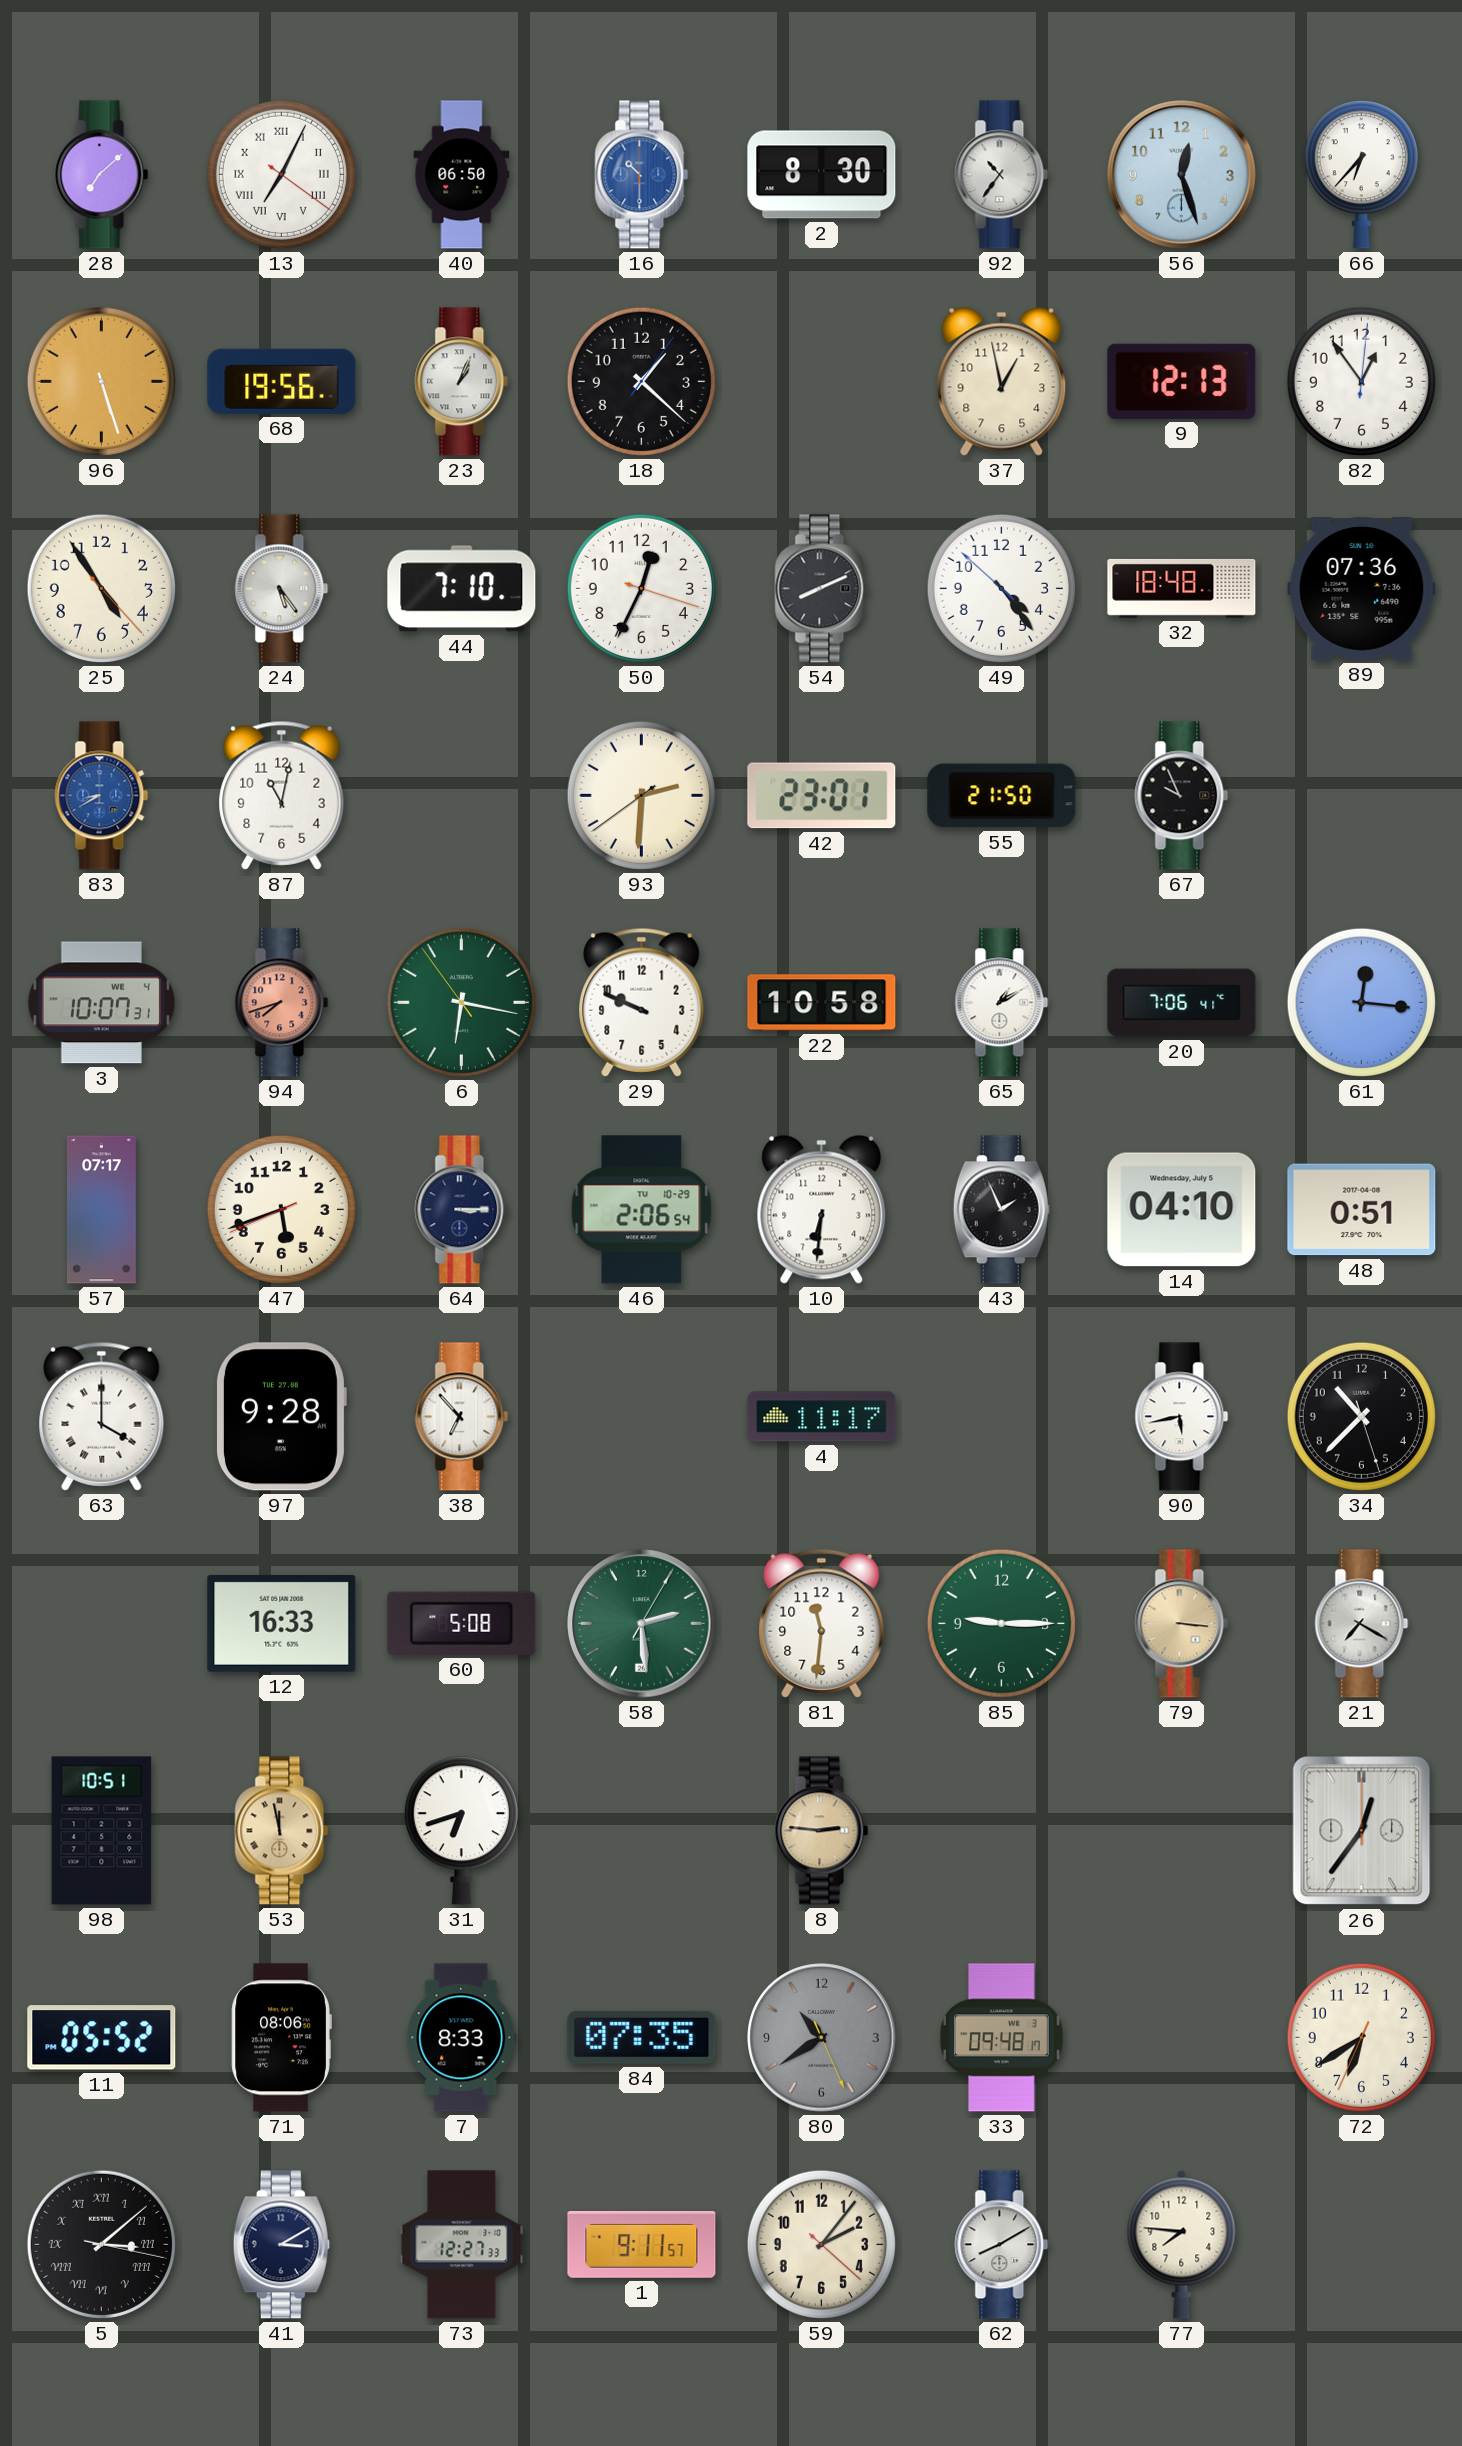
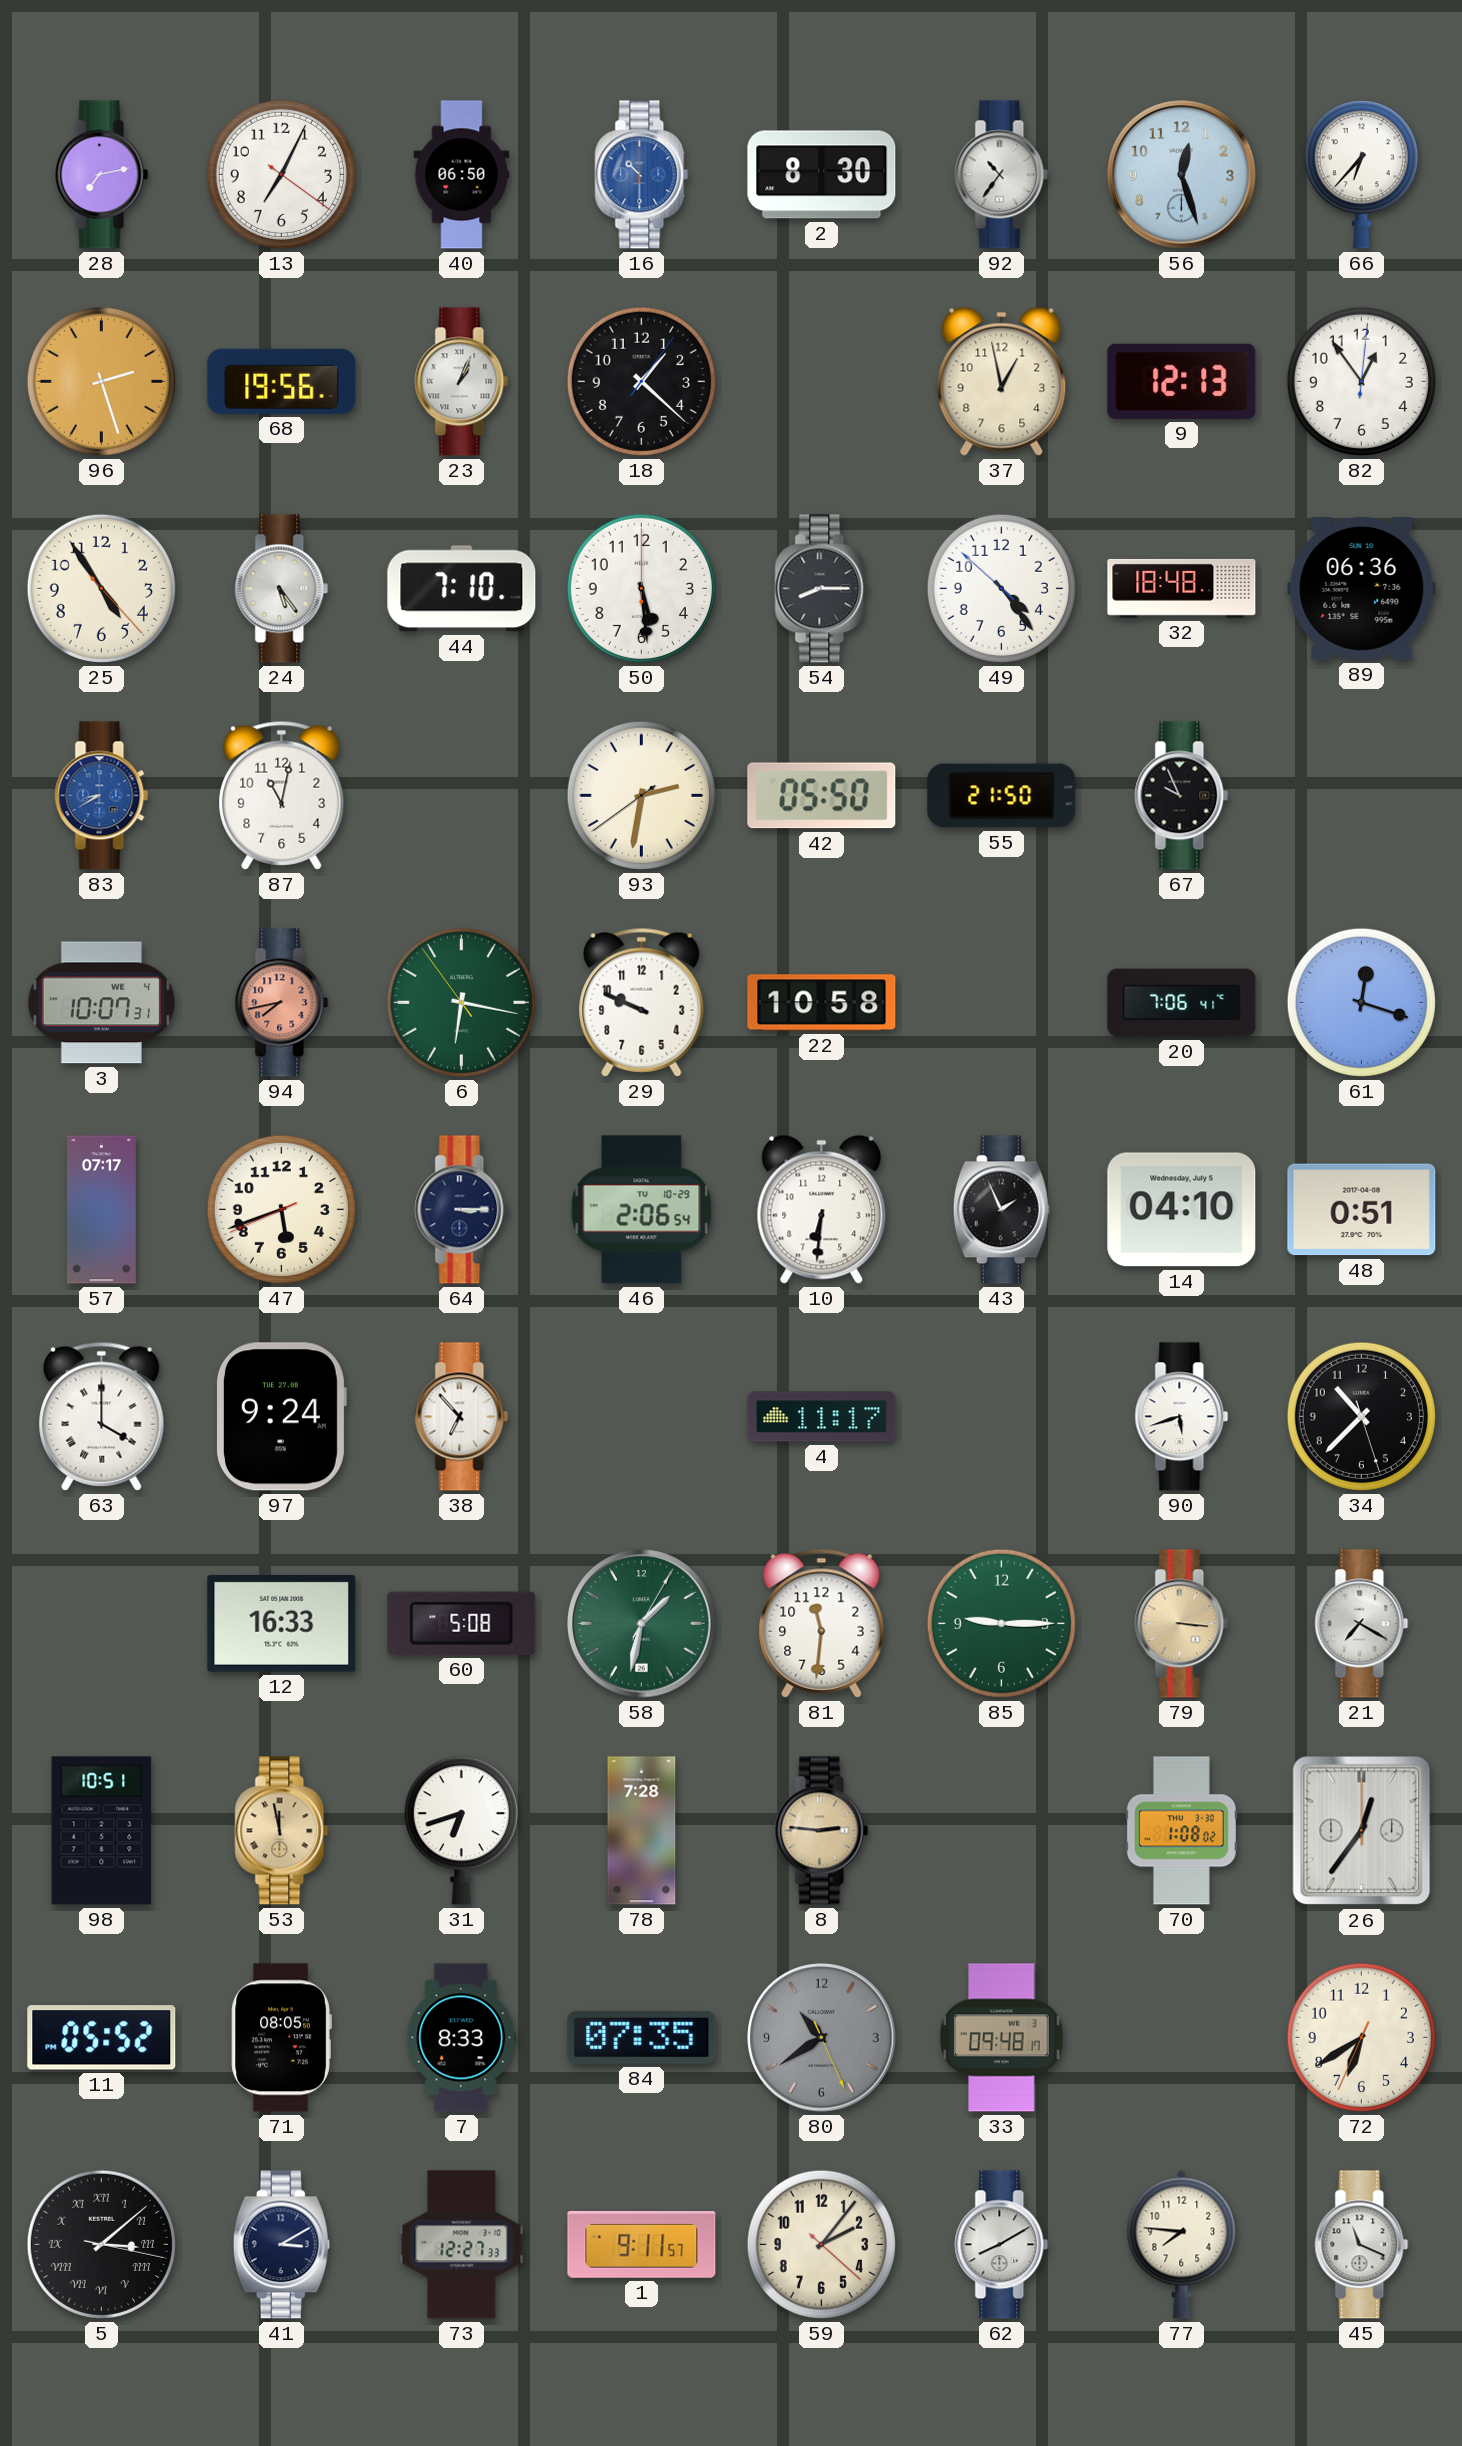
28: 7:08 -> 7:13
13 numerals: Roman -> Arabic
96: 5:27 -> 2:27
50: 12:34 -> 5:29
54: 8:11 -> 8:15
89: 07:36 -> 06:36
93: 2:30 -> 2:31
42: 23:01 -> 05:50
94: 7:42 -> 7:43
65: 1:10 -> none
61: 12:16 -> 12:18
97: 9:28 -> 9:24
90: 5:43 -> 5:42
58: 2:29 -> 1:32
78: none -> 7:28
70: none -> 1:08
71: 08:06 -> 08:05
45: none -> 11:19
